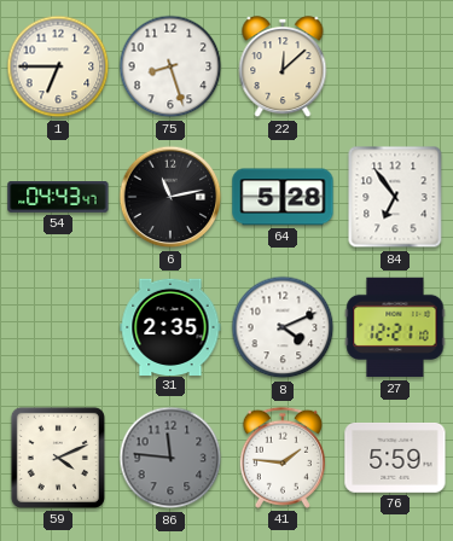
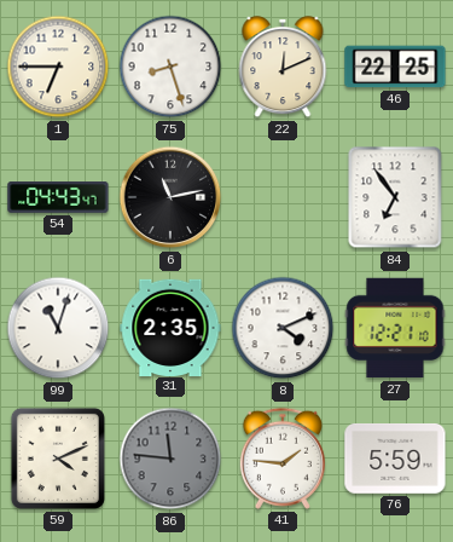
22: 12:08 -> 12:11
46: none -> 22:25
64: 5:28 -> none
99: none -> 11:03
